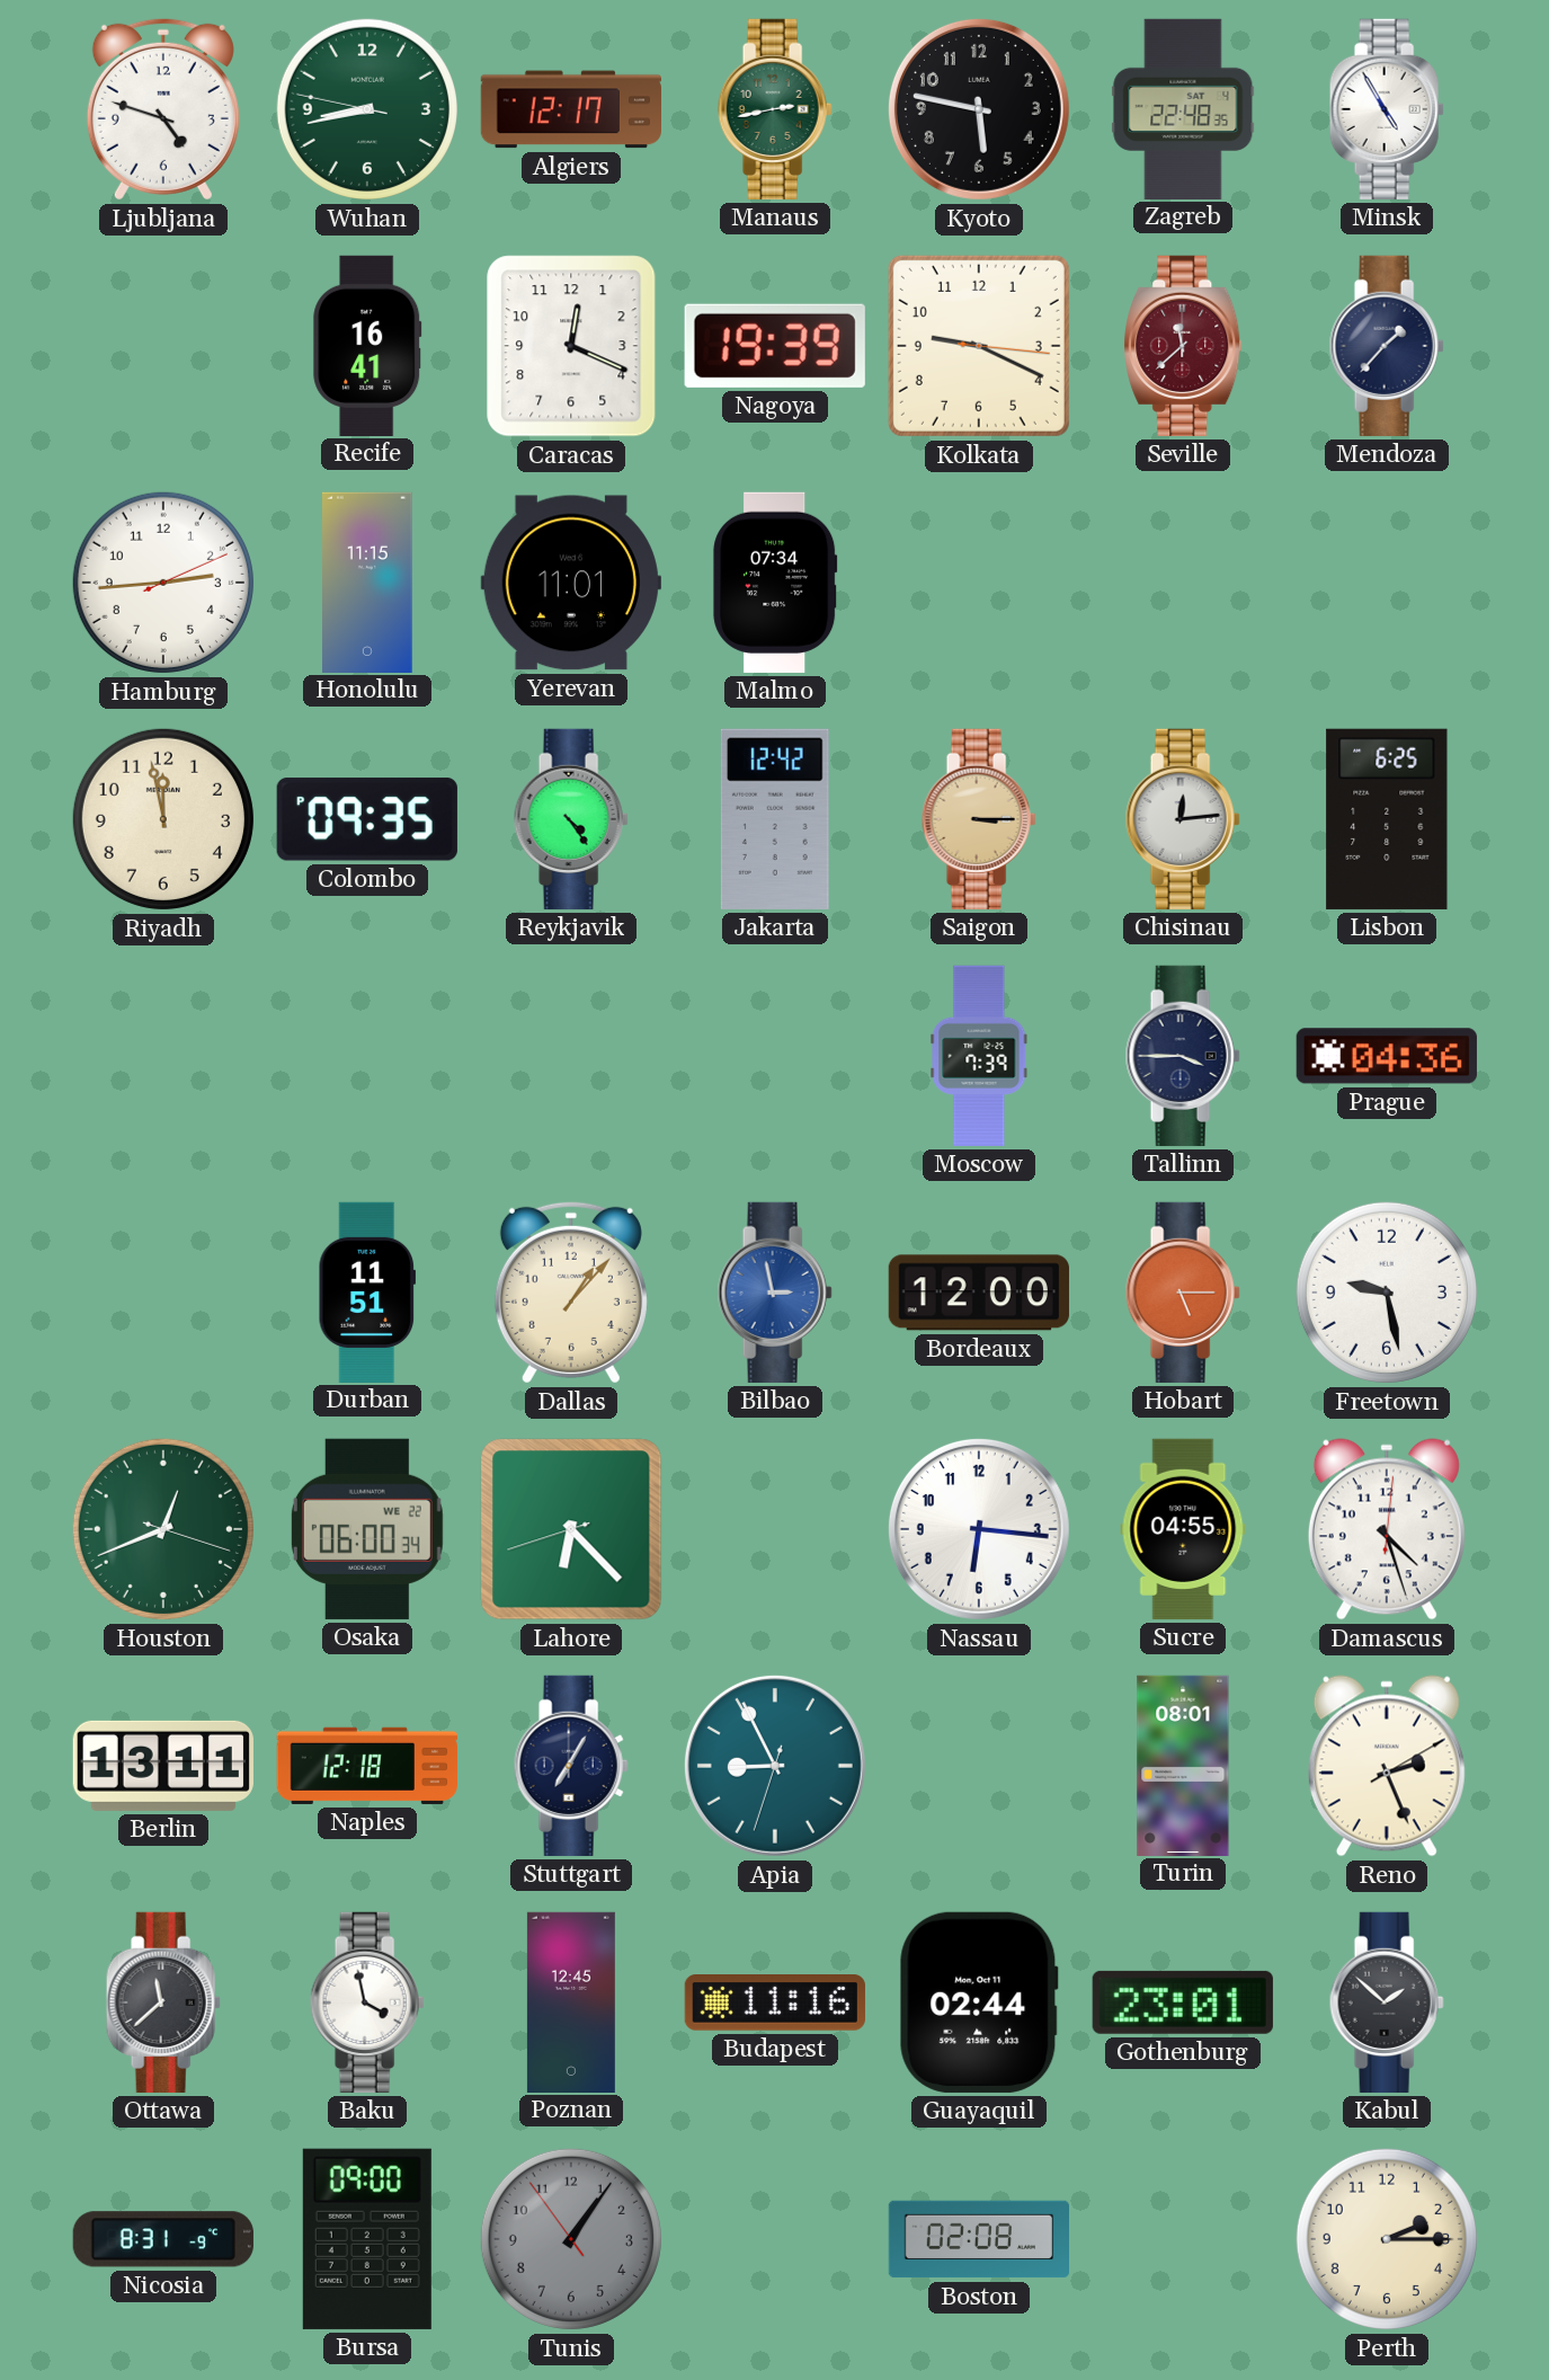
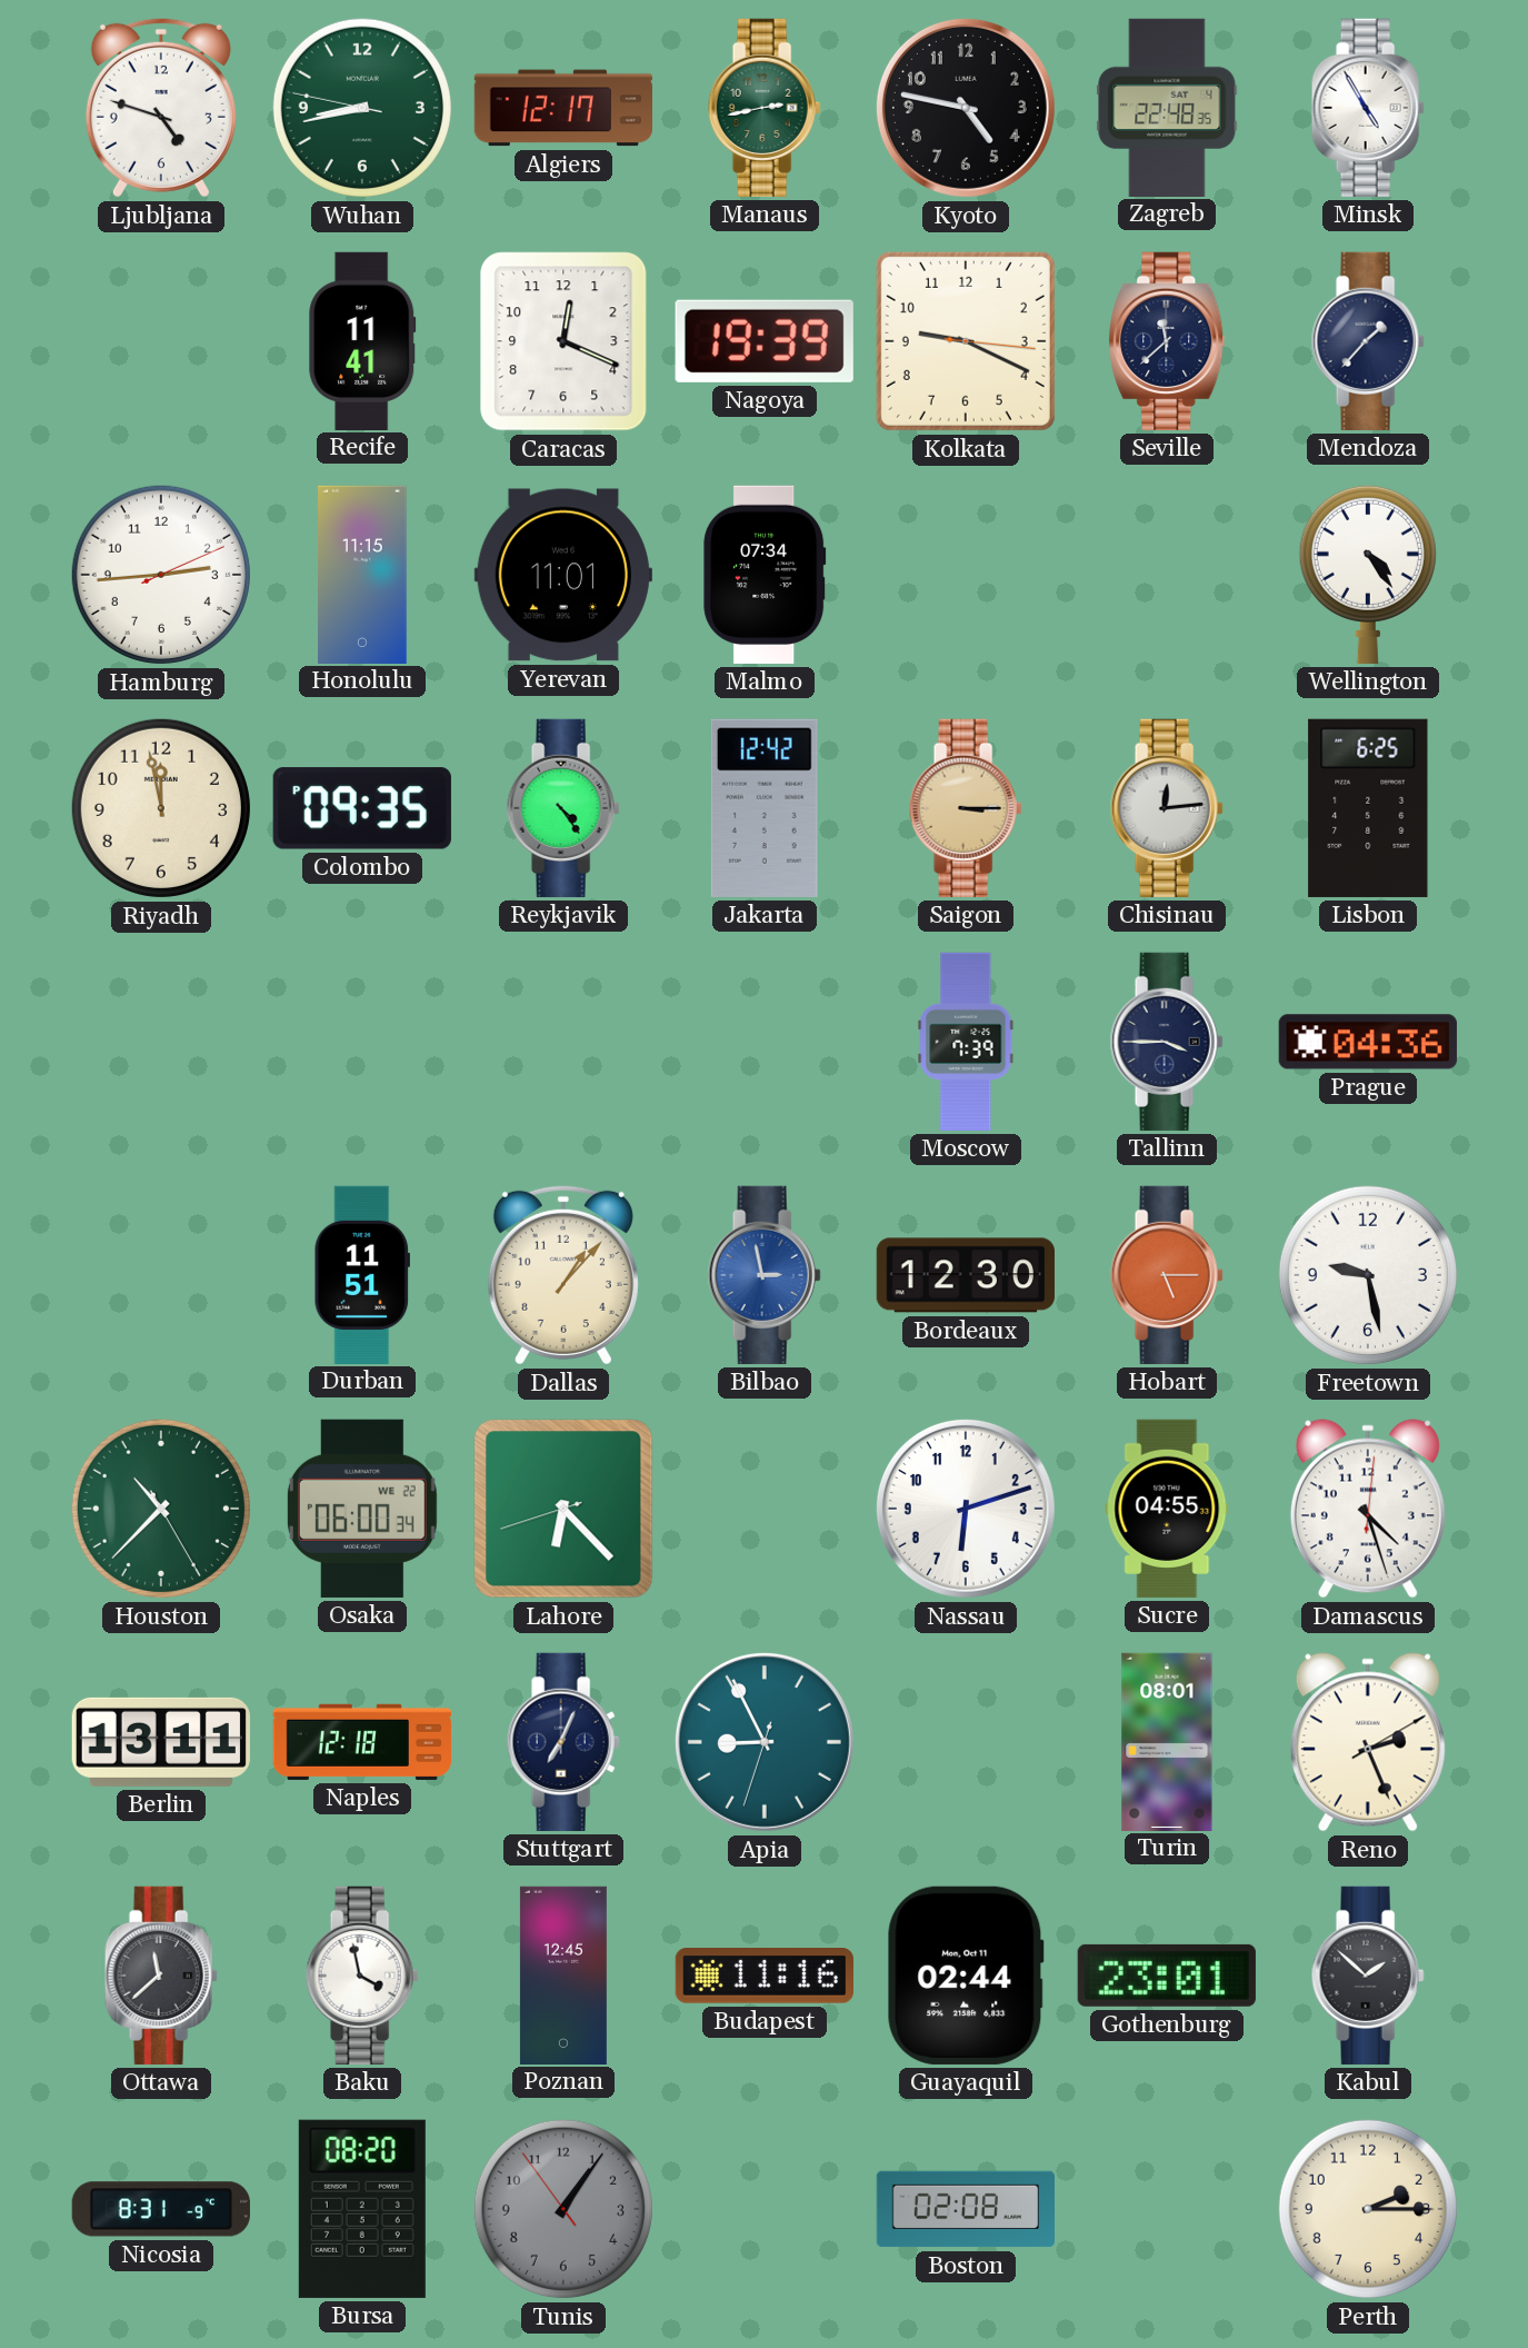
Kyoto: 5:47 -> 4:47
Recife: 16:41 -> 11:41
Seville dial: burgundy -> navy
Wellington: none -> 4:24
Bordeaux: 12:00 -> 12:30
Houston: 12:41 -> 10:37
Nassau: 6:16 -> 6:12
Stuttgart: 7:05 -> 7:04
Bursa: 09:00 -> 08:20
